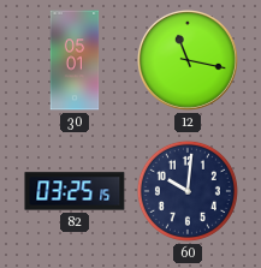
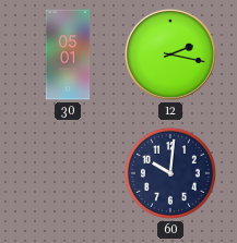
12: 11:17 -> 2:17
82: 03:25 -> none
